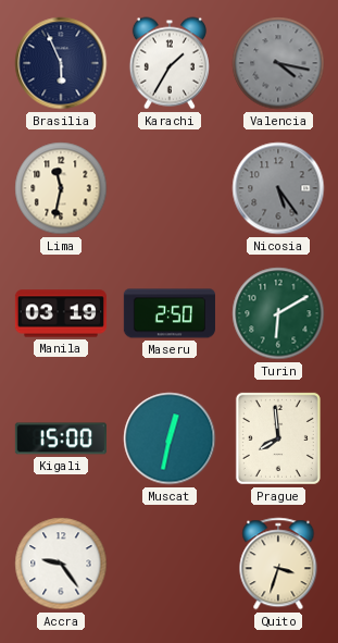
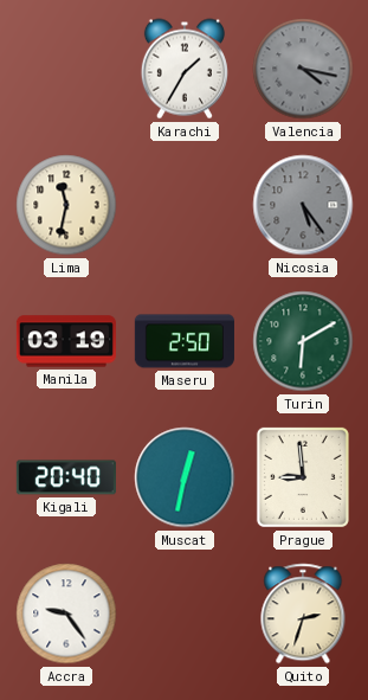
Brasilia: 5:56 -> none
Kigali: 15:00 -> 20:40
Prague: 7:59 -> 8:59
Quito: 3:33 -> 2:33
